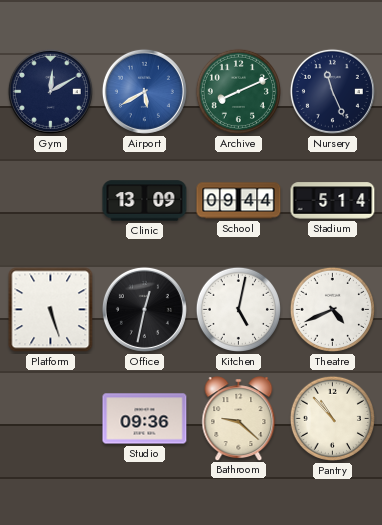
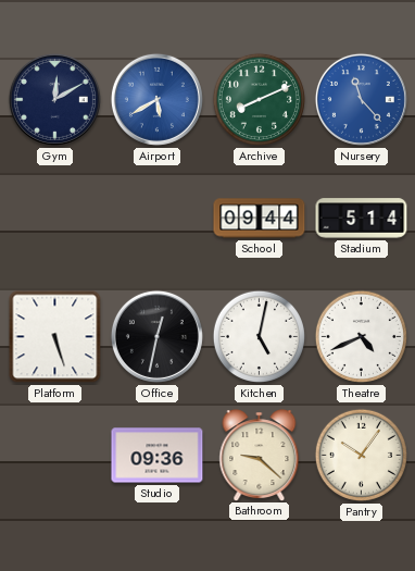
Nursery: 11:26 -> 11:23
Nursery dial: navy -> blue
Clinic: 13:09 -> none
Pantry: 10:53 -> 10:06
